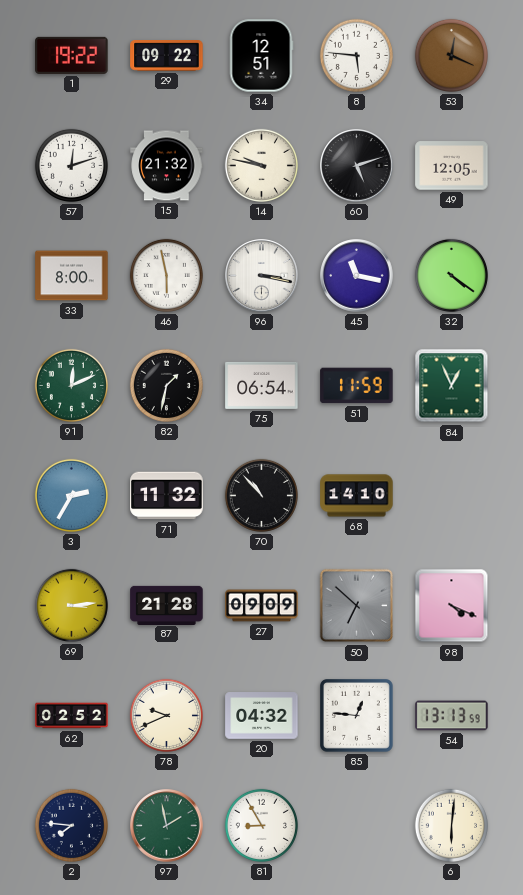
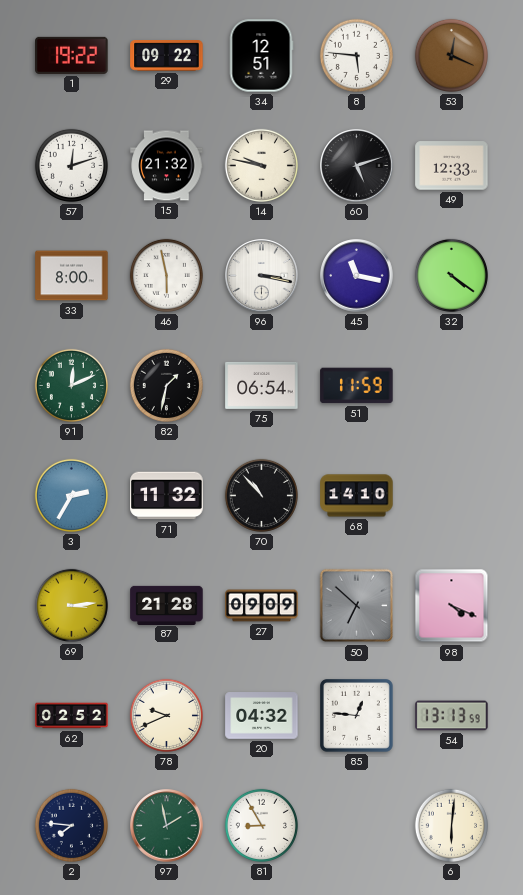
49: 12:05 -> 12:33
84: 12:56 -> none
